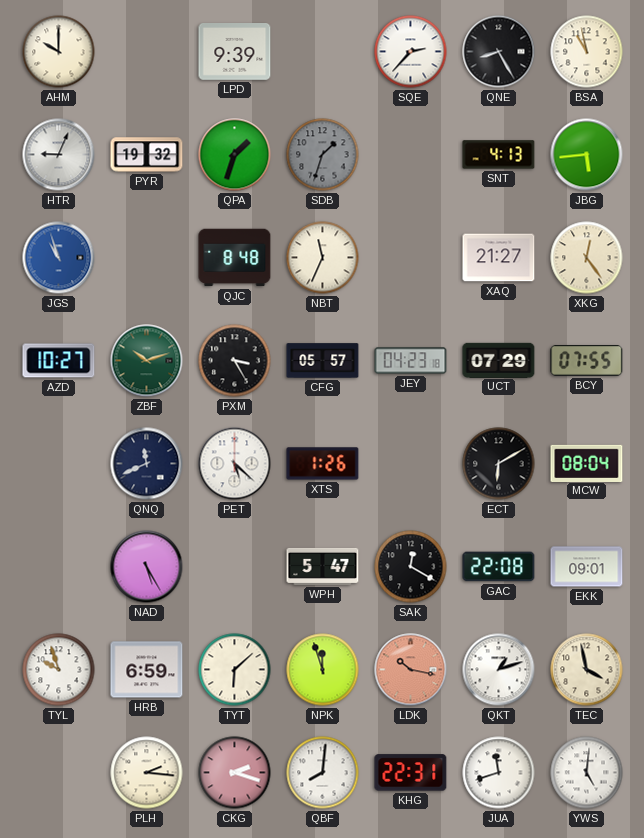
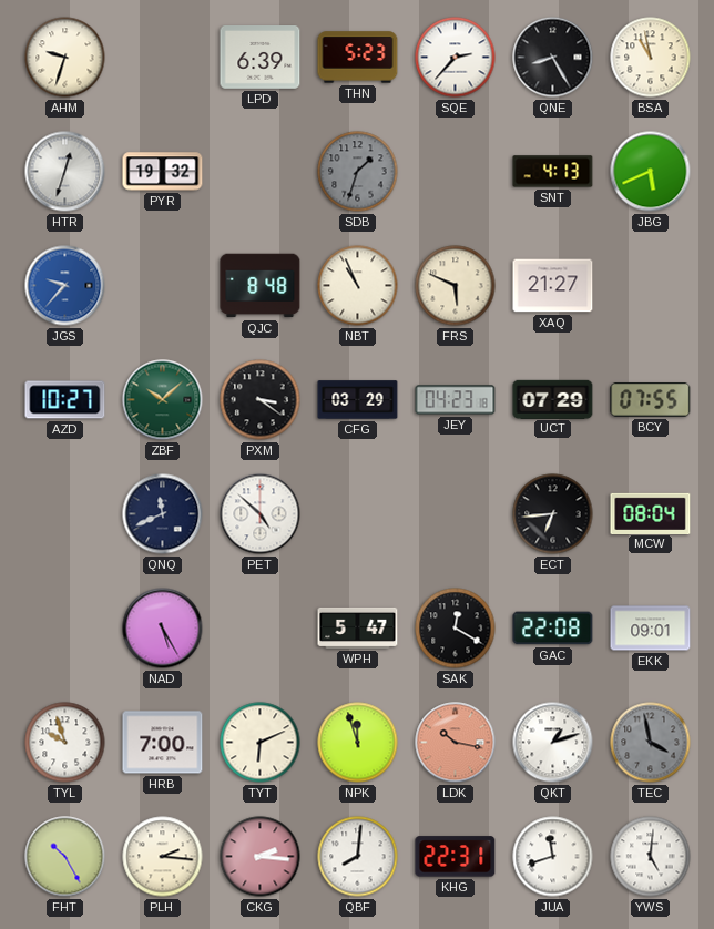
AHM: 10:00 -> 9:33
LPD: 9:39 -> 6:39
THN: none -> 5:23
HTR: 9:04 -> 12:33
QPA: 1:33 -> none
JBG: 5:44 -> 5:41
JGS: 10:57 -> 9:37
NBT: 11:34 -> 10:56
FRS: none -> 5:49
XKG: 12:24 -> none
ZBF: 10:12 -> 10:08
PXM: 3:25 -> 3:21
CFG: 05:57 -> 03:29
PET: 5:22 -> 4:52
XTS: 1:26 -> none
ECT: 6:10 -> 6:44
HRB: 6:59 -> 7:00
TYT: 6:08 -> 6:11
TEC dial: cream -> grey
FHT: none -> 10:25
CKG: 2:18 -> 2:16
